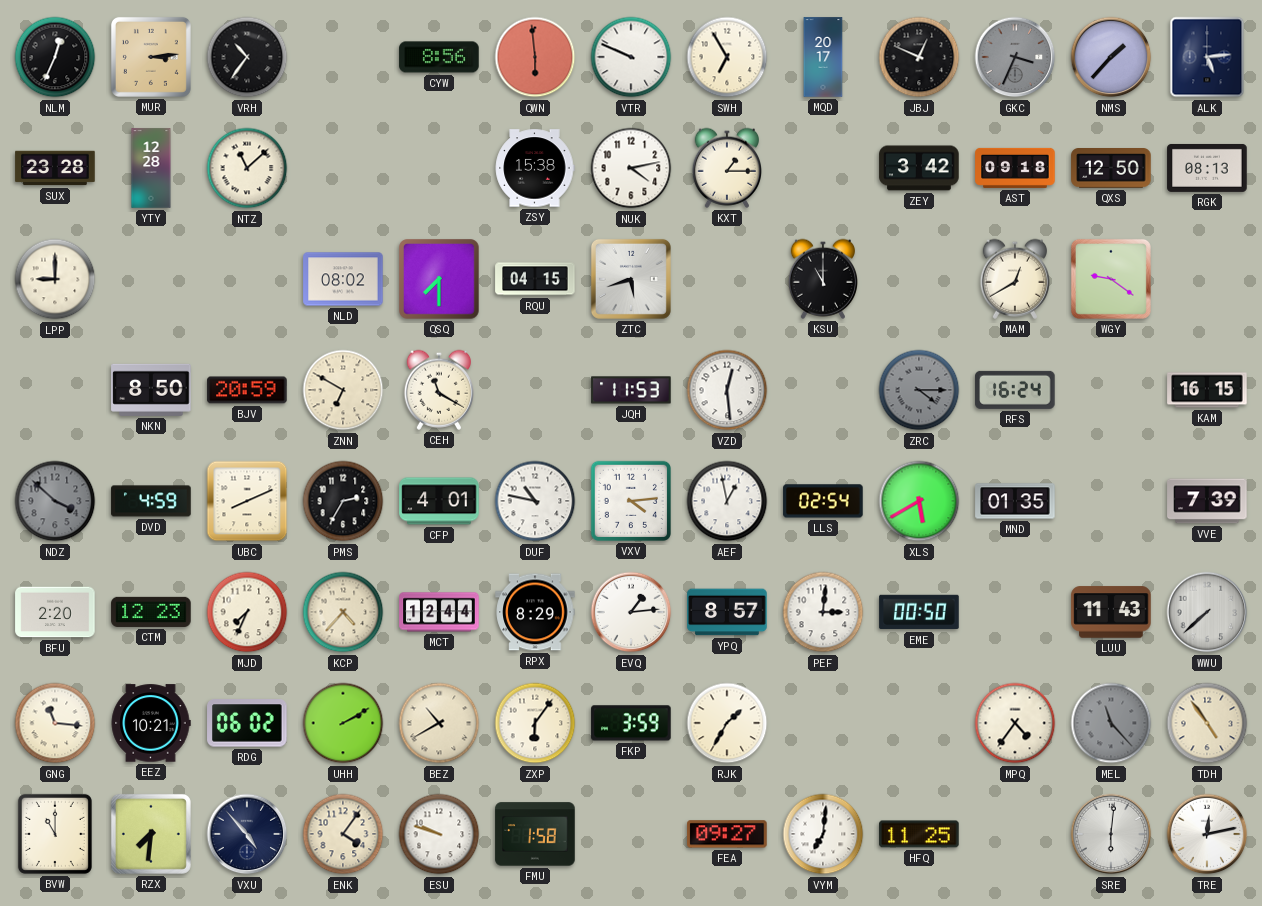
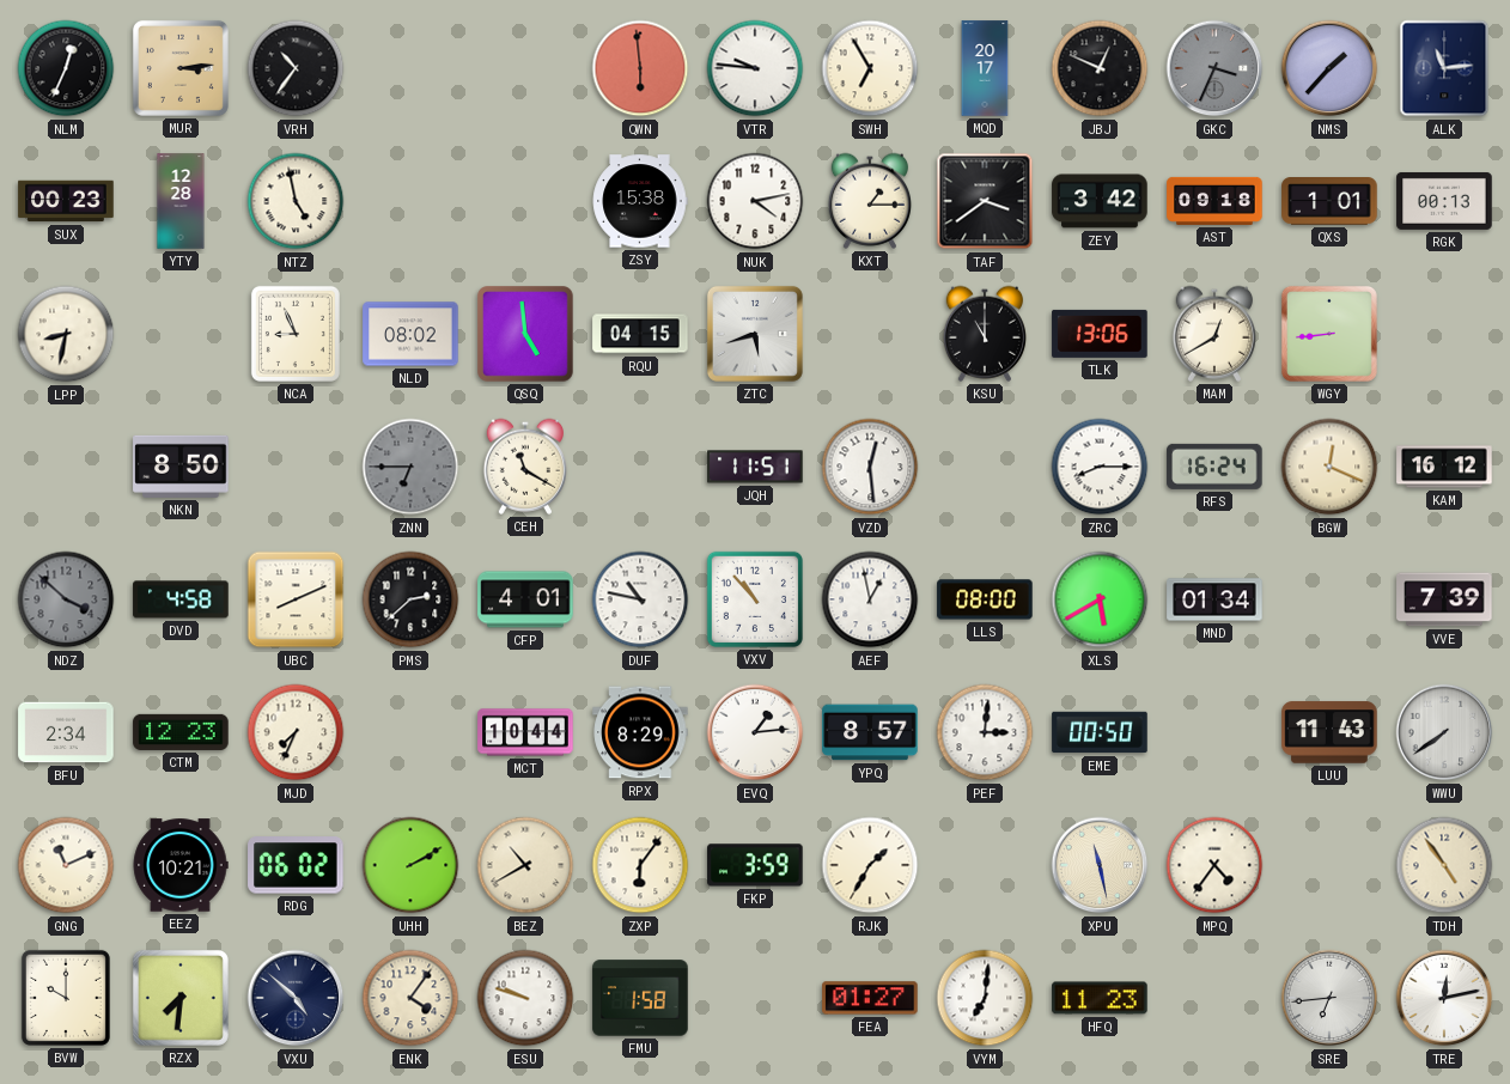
CYW: 8:56 -> none
VTR: 9:49 -> 9:46
ALK: 5:14 -> 11:14
SUX: 23:28 -> 00:23
NTZ: 11:08 -> 4:58
TAF: none -> 3:39
QXS: 12:50 -> 1:01
RGK: 08:13 -> 00:13
LPP: 9:00 -> 8:32
NCA: none -> 8:56
QSQ: 7:30 -> 4:59
TLK: none -> 13:06
WGY: 9:21 -> 8:44
BJV: 20:59 -> none
ZNN: 6:50 -> 6:45
ZNN dial: cream -> grey
JQH: 11:53 -> 11:51
ZRC: 4:15 -> 8:15
ZRC dial: grey -> white
BGW: none -> 12:19
KAM: 16:15 -> 16:12
DVD: 4:59 -> 4:58
PMS: 2:35 -> 2:38
VXV: 4:14 -> 10:53
LLS: 02:54 -> 08:00
MND: 01:35 -> 01:34
BFU: 2:20 -> 2:34
KCP: 4:37 -> none
MCT: 12:44 -> 10:44
WWU: 7:38 -> 7:39
GNG: 11:16 -> 11:11
XPU: none -> 11:28
MEL: 11:23 -> none
BVW: 11:00 -> 10:00
VXU: 4:53 -> 4:52
FEA: 09:27 -> 01:27
HFQ: 11:25 -> 11:23
SRE: 6:01 -> 6:44
